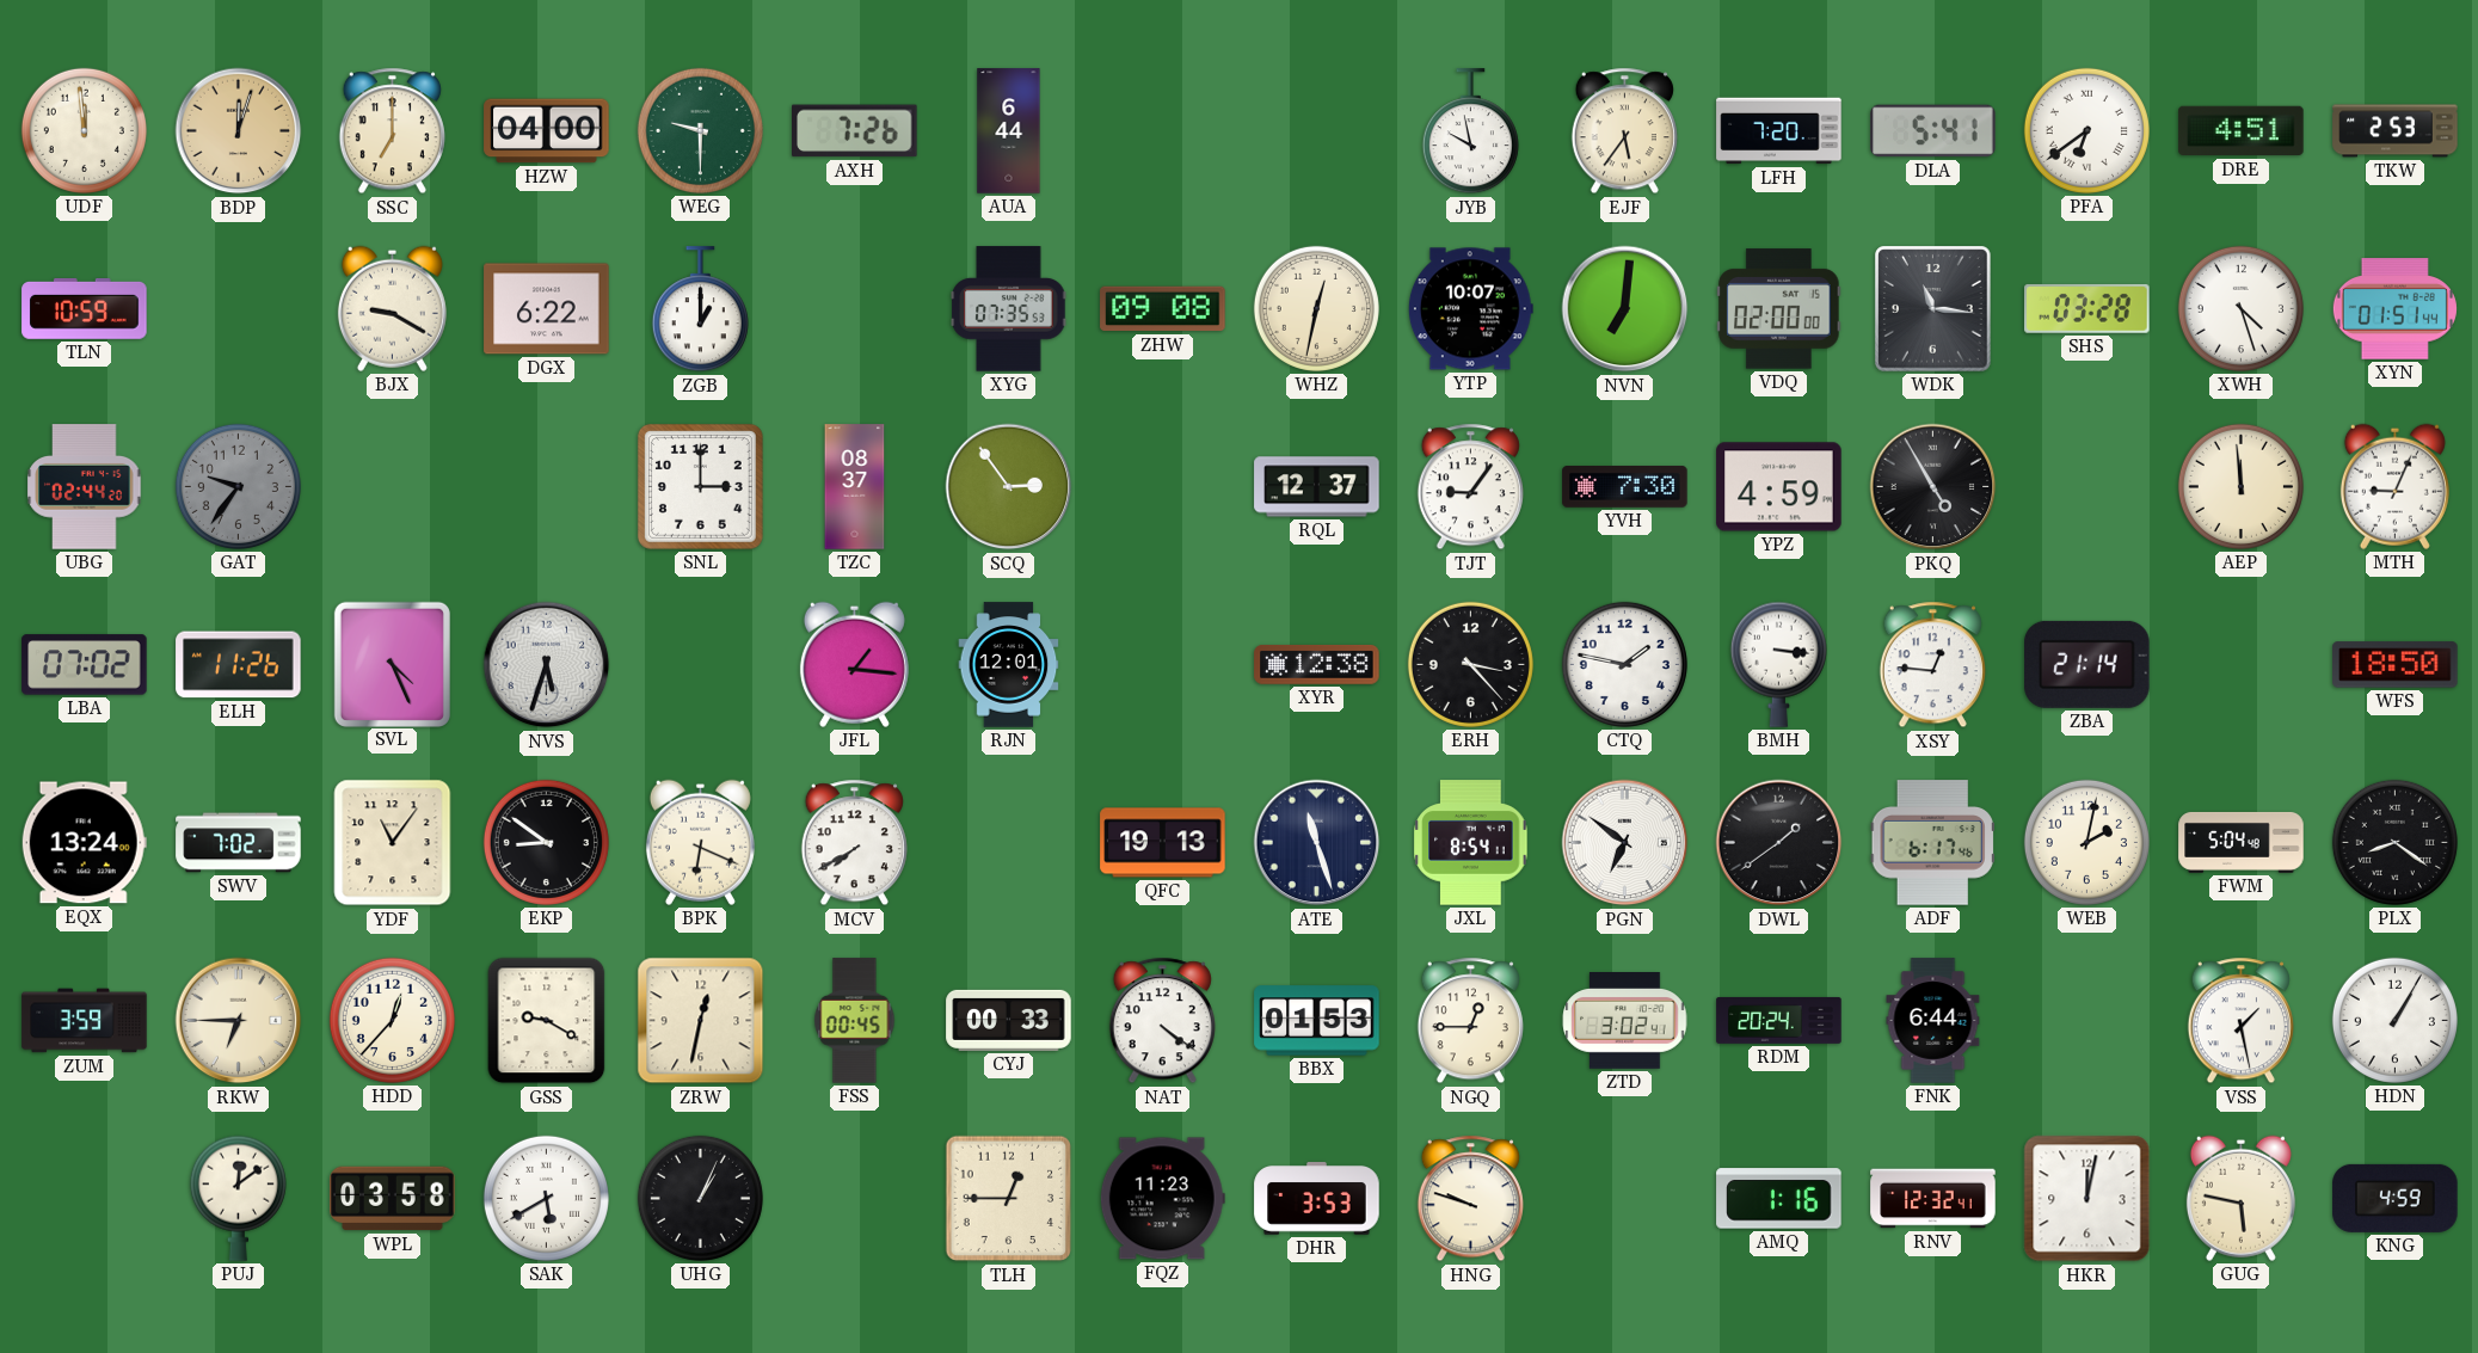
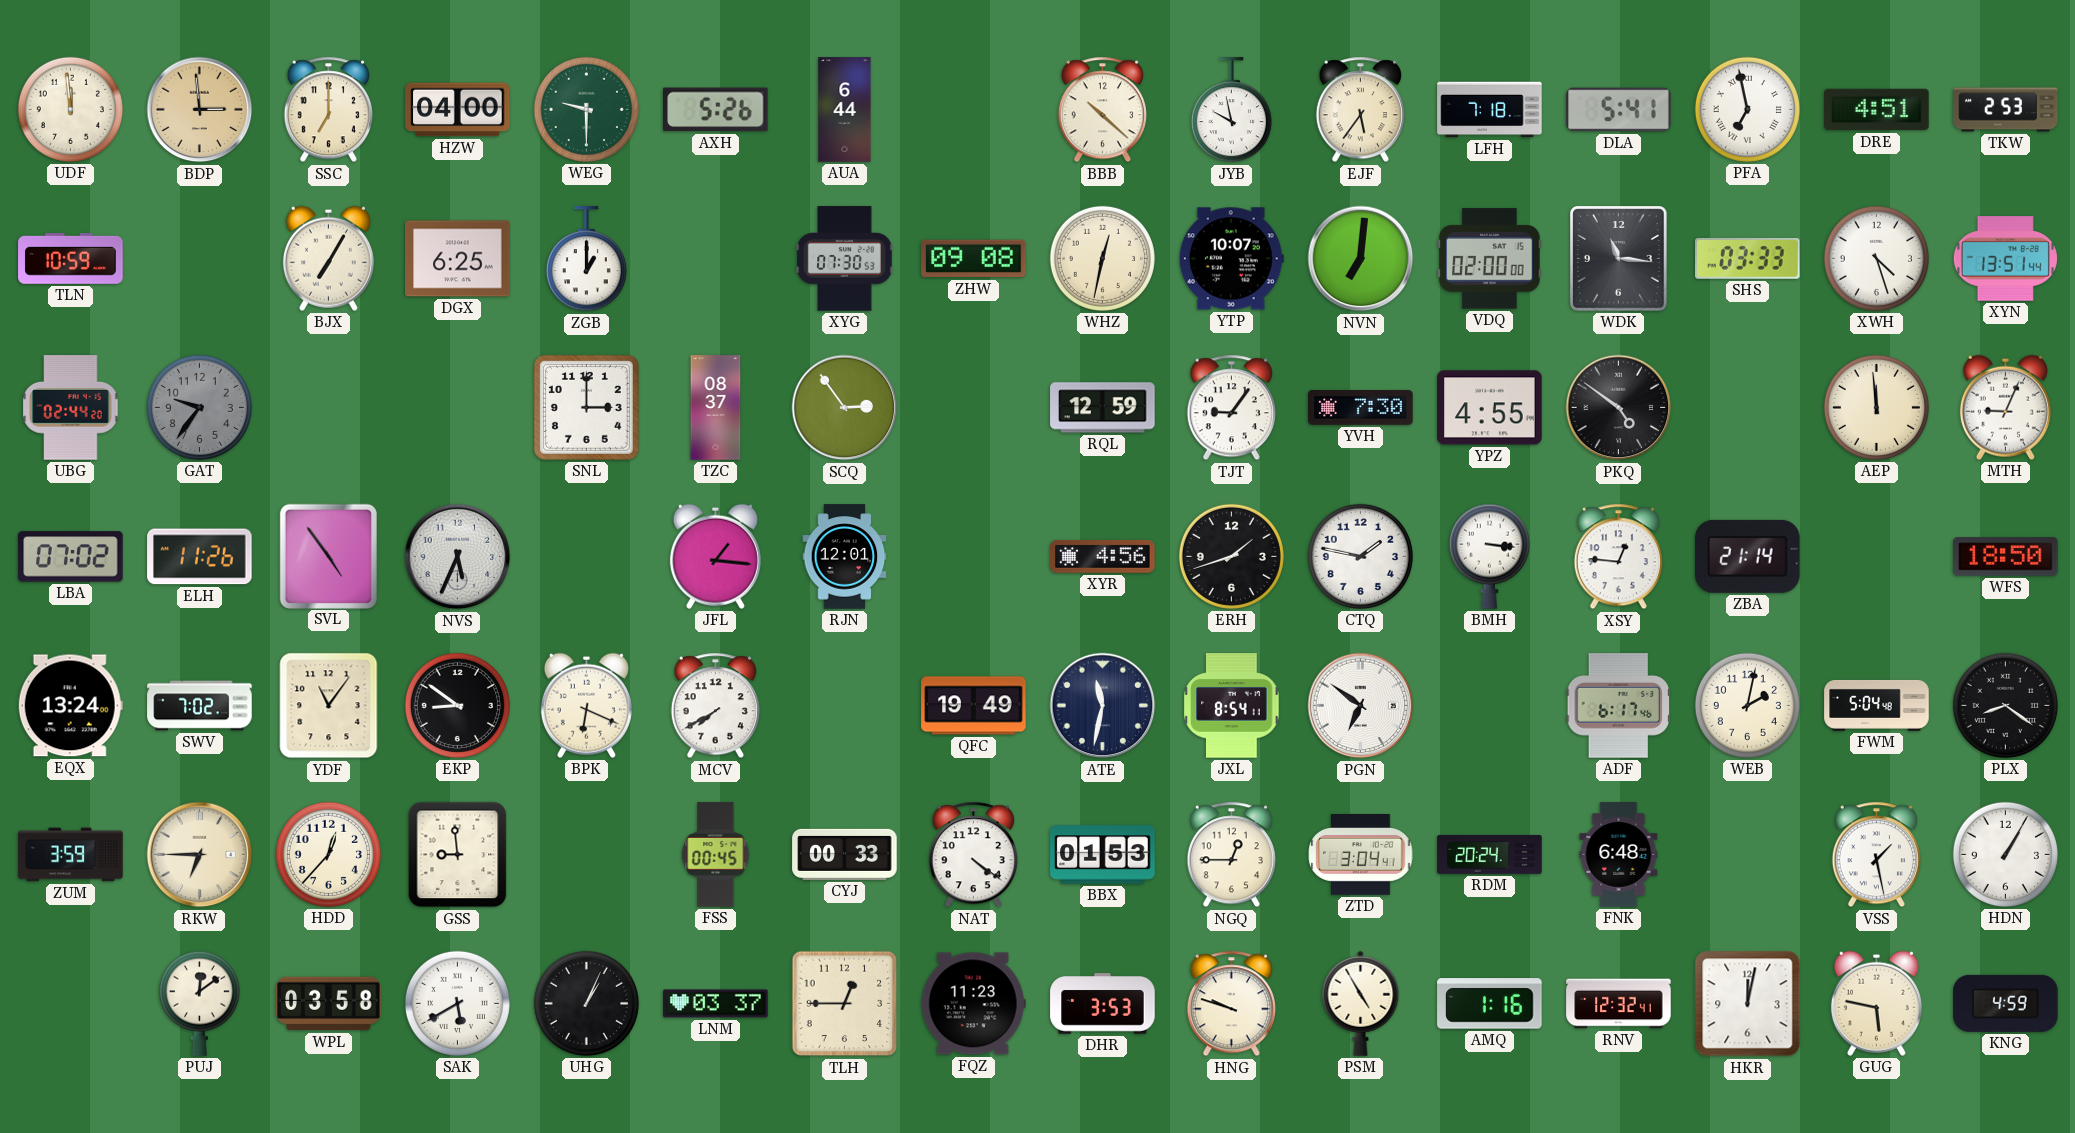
BDP: 12:03 -> 2:59
AXH: 7:26 -> 5:26
BBB: none -> 10:22
LFH: 7:20 -> 7:18
PFA: 6:39 -> 6:58
BJX: 9:20 -> 7:05
DGX: 6:22 -> 6:25
XYG: 07:35 -> 07:30
SHS: 03:28 -> 03:33
XYN: 01:51 -> 13:51
RQL: 12:37 -> 12:59
YPZ: 4:59 -> 4:55
PKQ: 4:55 -> 4:51
SVL: 4:26 -> 4:54
NVS: 5:33 -> 5:34
XYR: 12:38 -> 4:56
ERH: 3:23 -> 1:42
QFC: 19:13 -> 19:49
ATE: 11:27 -> 11:32
DWL: 1:39 -> none
GSS: 9:20 -> 8:59
ZRW: 12:32 -> none
ZTD: 3:02 -> 3:04
FNK: 6:44 -> 6:48
LNM: none -> 03:37
PSM: none -> 4:55
